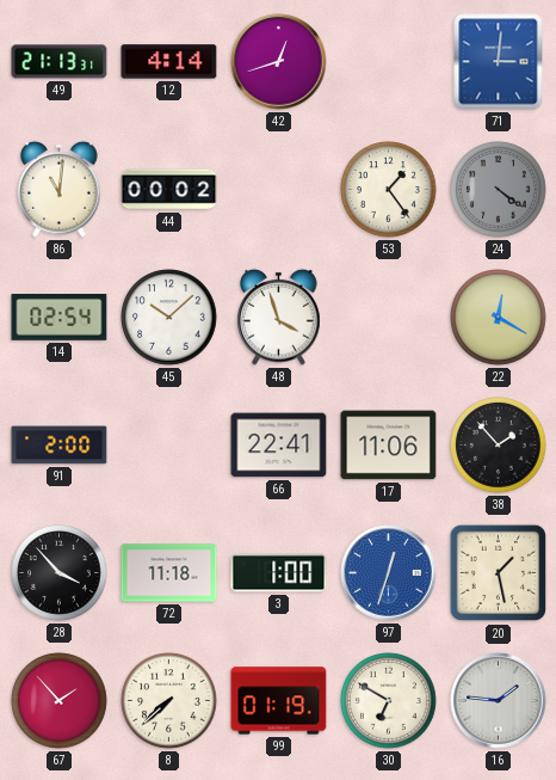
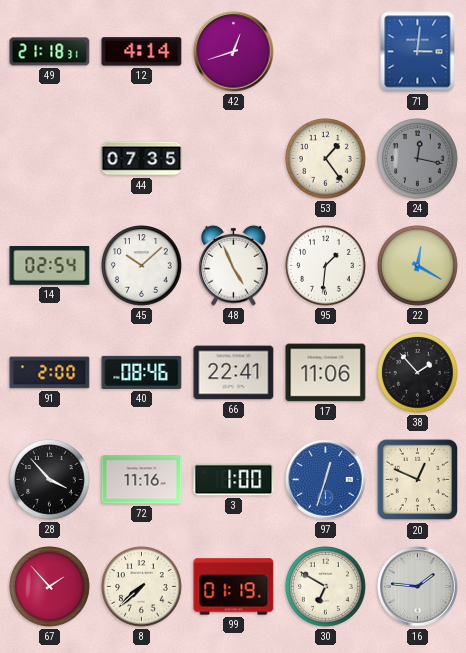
49: 21:13 -> 21:18
86: 11:01 -> none
44: 00:02 -> 07:35
24: 4:21 -> 12:17
48: 3:57 -> 4:56
95: none -> 1:31
40: none -> 08:46
72: 11:18 -> 11:16
20: 1:28 -> 12:49
